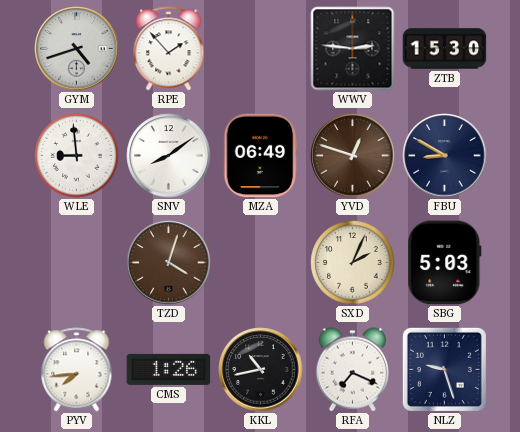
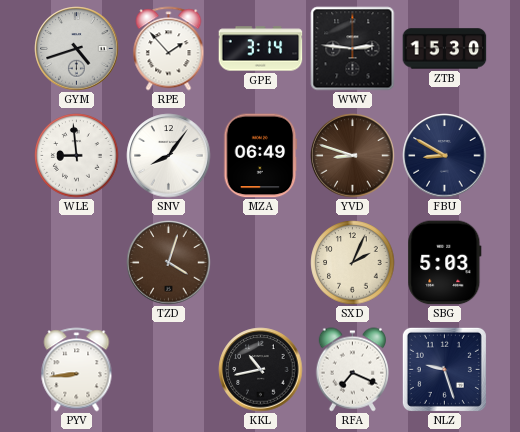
GPE: none -> 3:14
SNV: 8:09 -> 8:06
YVD: 12:48 -> 8:48
PYV: 7:44 -> 8:44
CMS: 1:26 -> none
